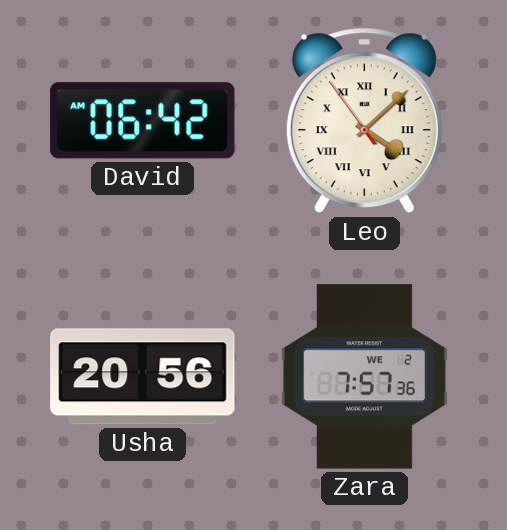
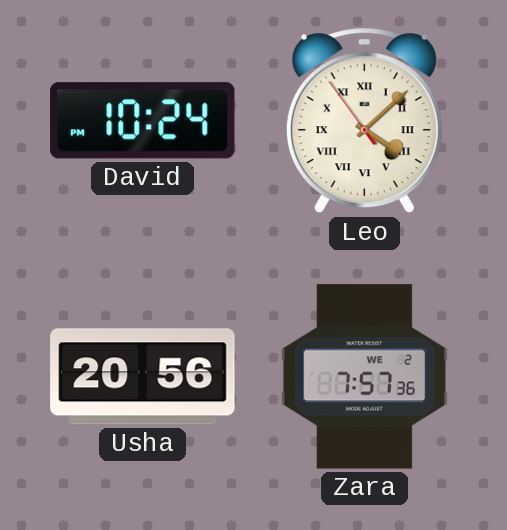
David: 06:42 -> 10:24
